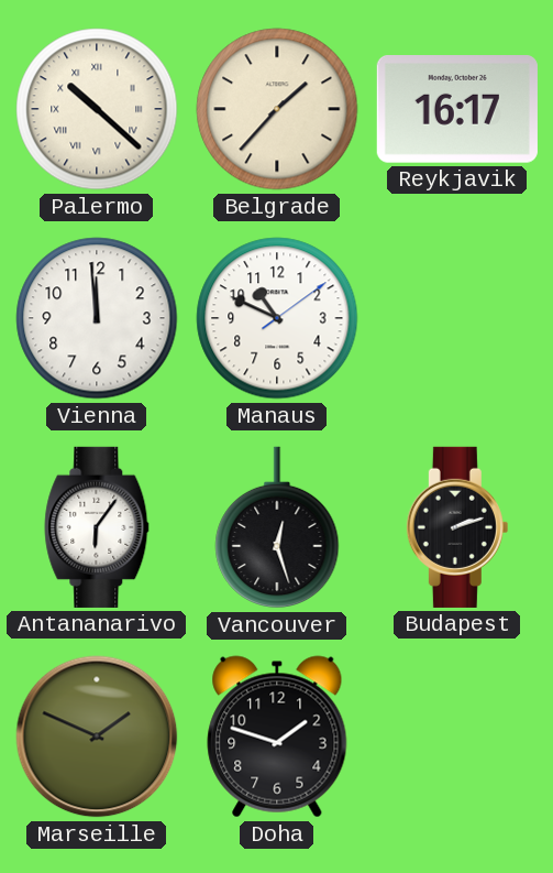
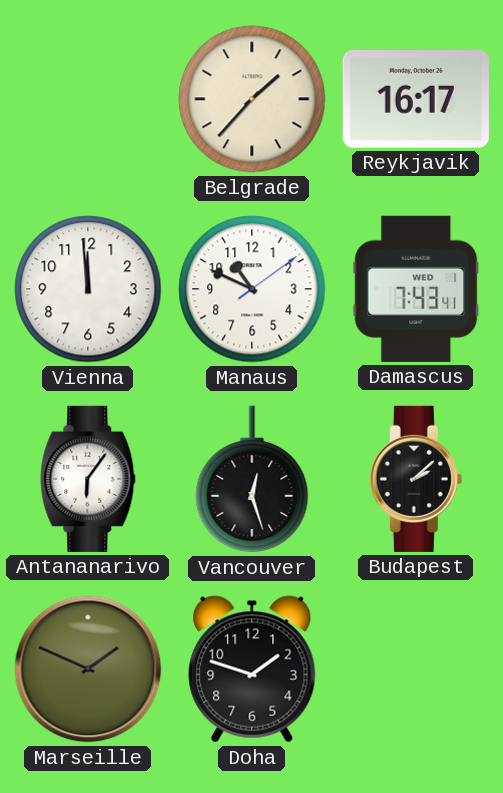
Palermo: 10:22 -> none
Damascus: none -> 7:43
Budapest: 2:12 -> 2:08
